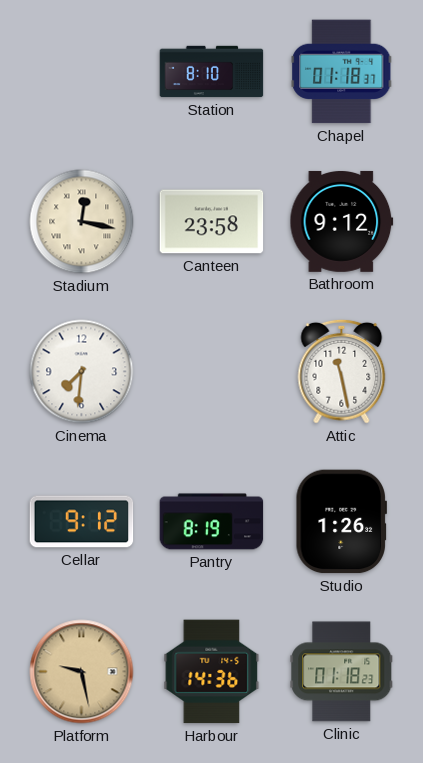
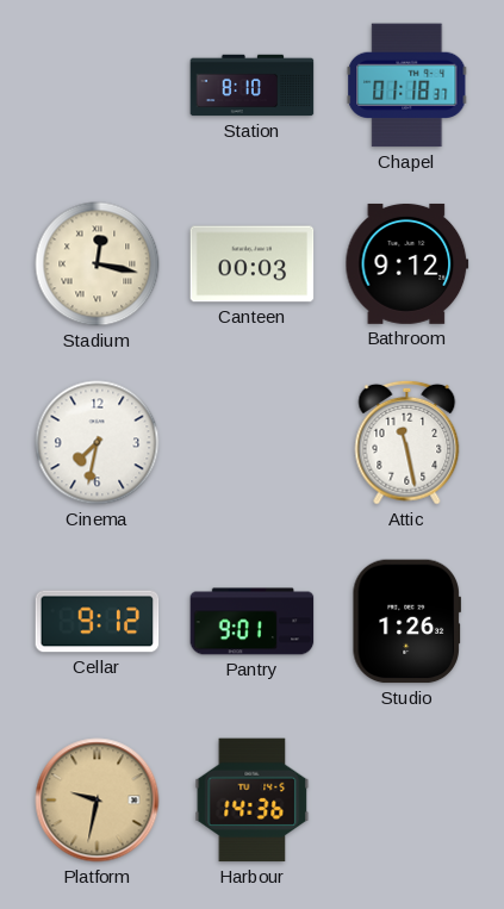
Canteen: 23:58 -> 00:03
Cinema: 7:31 -> 7:32
Pantry: 8:19 -> 9:01
Platform: 9:28 -> 9:32
Clinic: 01:18 -> none
